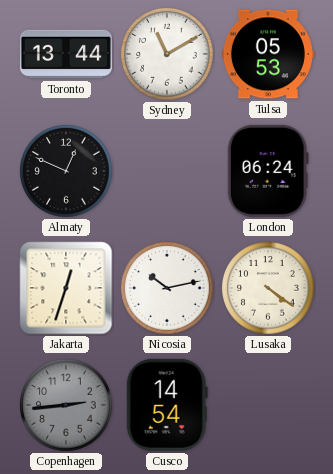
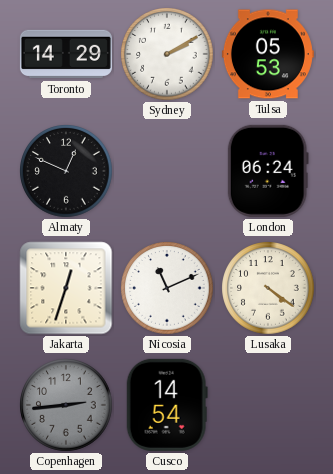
Toronto: 13:44 -> 14:29
Sydney: 11:10 -> 2:10
Nicosia: 10:13 -> 11:11
